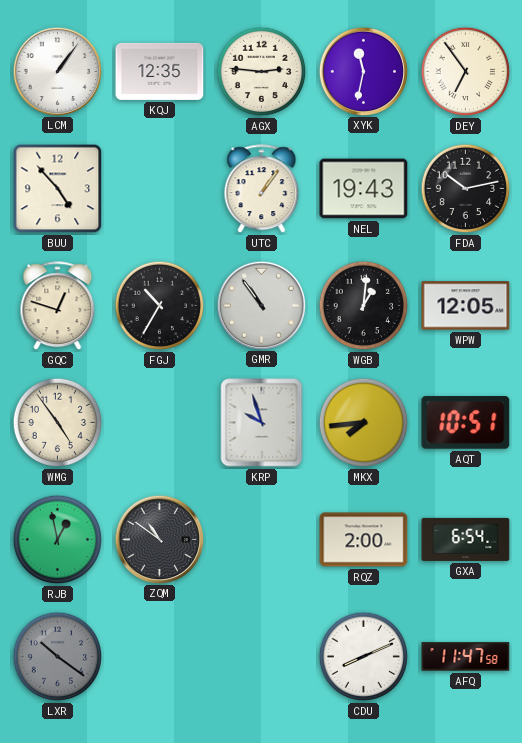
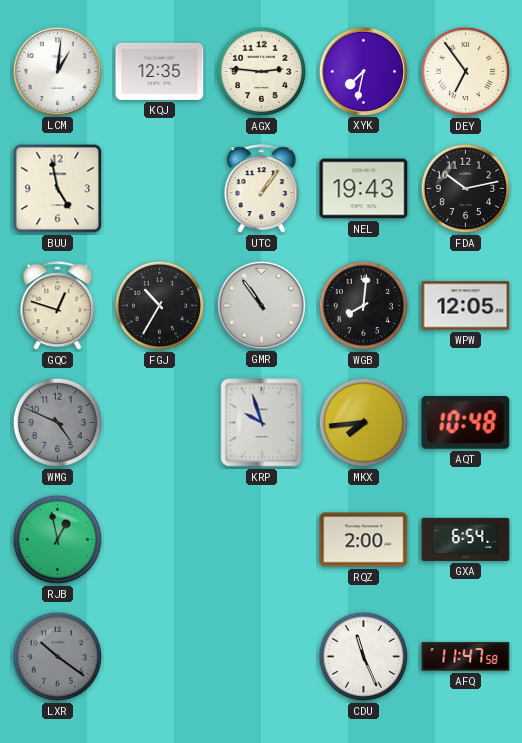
LCM: 1:06 -> 1:01
XYK: 11:32 -> 7:32
BUU: 4:53 -> 4:58
WGB: 1:01 -> 8:01
WMG: 4:54 -> 4:49
WMG dial: cream -> grey
AQT: 10:51 -> 10:48
ZQM: 10:51 -> none
CDU: 8:11 -> 11:26
